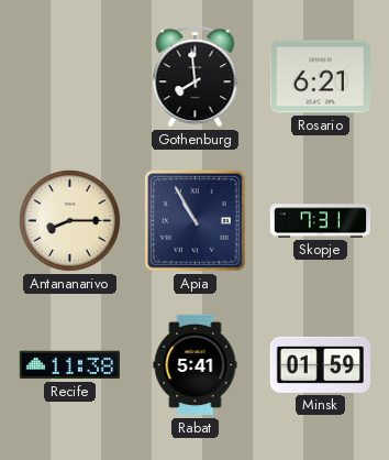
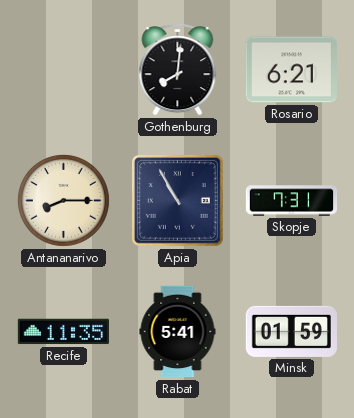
Gothenburg: 7:59 -> 8:01
Recife: 11:38 -> 11:35
